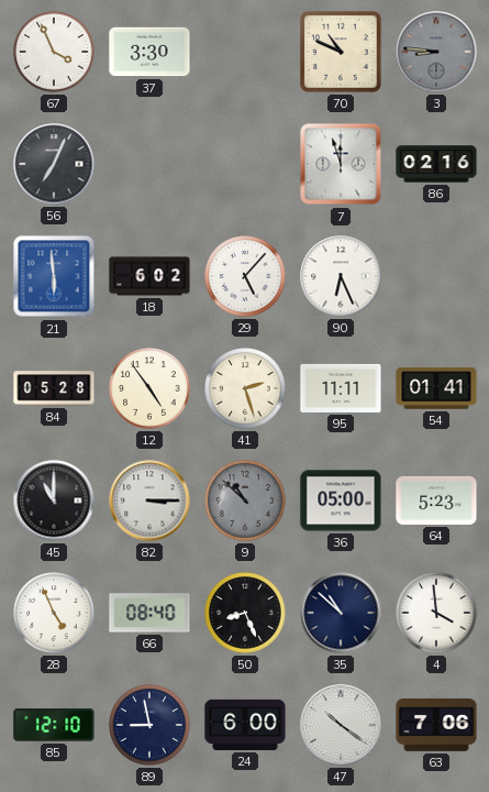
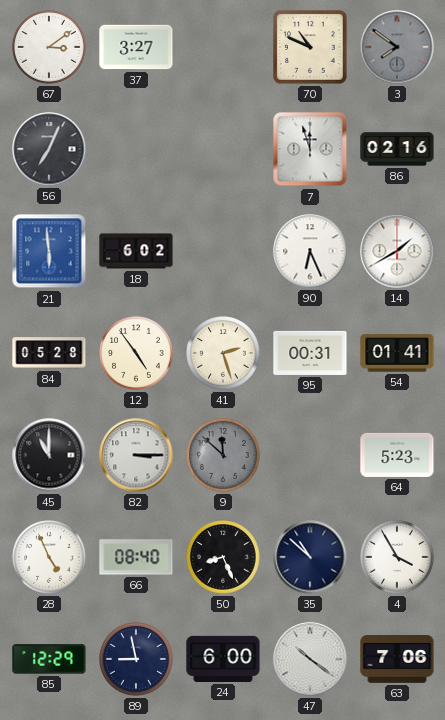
67: 3:56 -> 3:09
37: 3:30 -> 3:27
3: 8:46 -> 7:51
29: 5:07 -> none
14: none -> 1:40
95: 11:11 -> 00:31
9: 10:52 -> 11:52
36: 05:00 -> none
4: 3:59 -> 3:55
85: 12:10 -> 12:29
